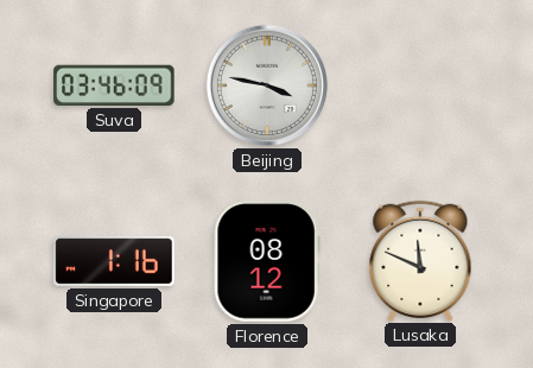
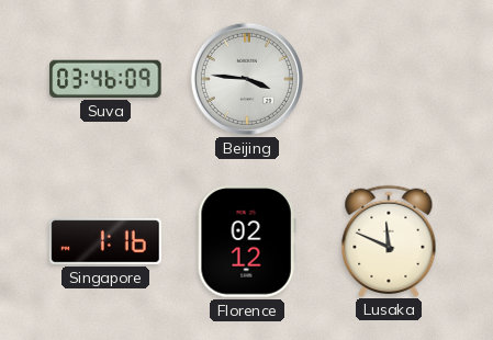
Beijing: 3:47 -> 3:46
Florence: 08:12 -> 02:12
